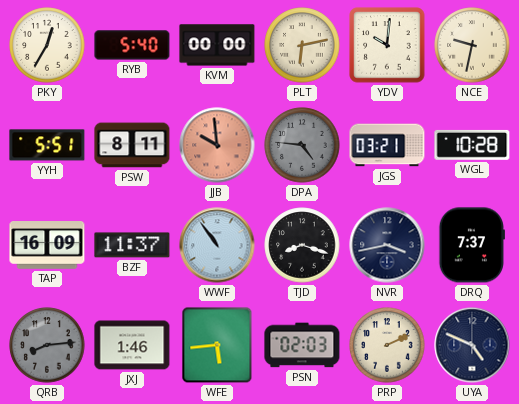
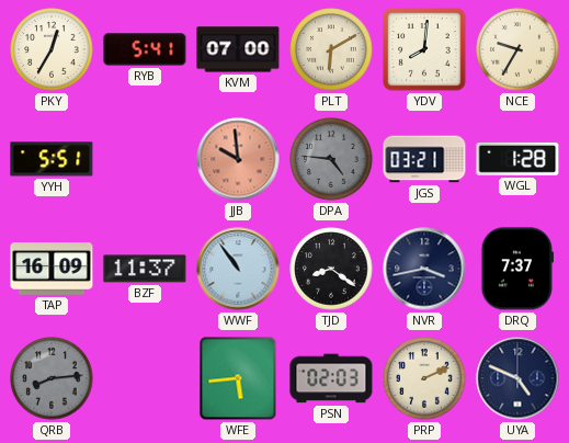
RYB: 5:40 -> 5:41
KVM: 00:00 -> 07:00
PLT: 6:13 -> 6:10
YDV: 10:01 -> 8:01
NCE: 9:32 -> 9:35
PSW: 8:11 -> none
WGL: 10:28 -> 1:28
TJD: 8:18 -> 8:21
JXJ: 1:46 -> none
